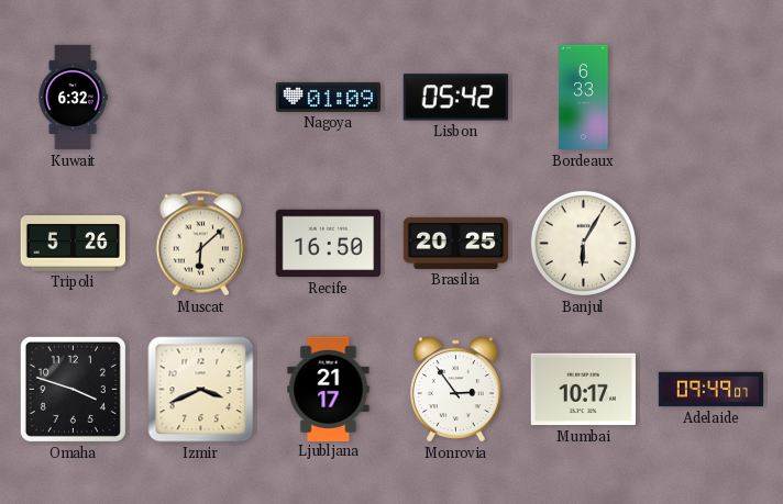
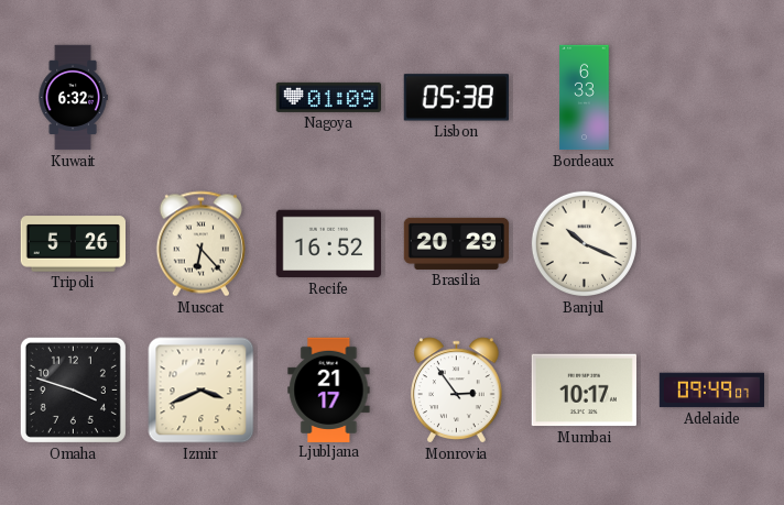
Lisbon: 05:42 -> 05:38
Muscat: 6:08 -> 6:23
Recife: 16:50 -> 16:52
Brasilia: 20:25 -> 20:29
Banjul: 6:05 -> 10:19
